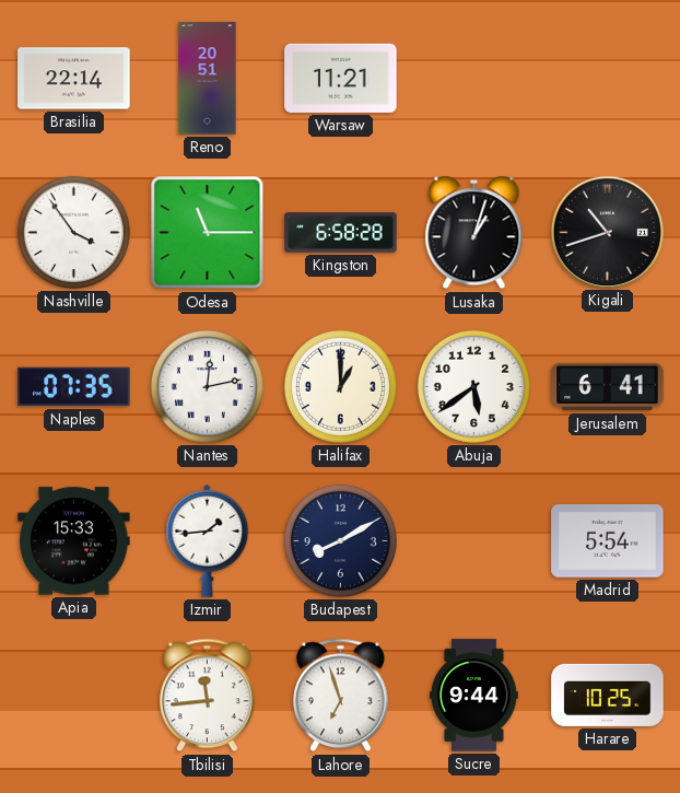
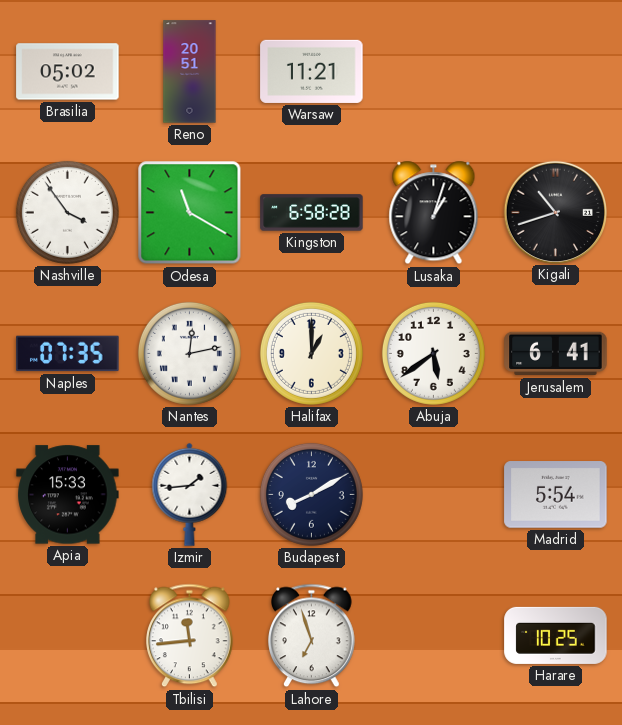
Brasilia: 22:14 -> 05:02
Odesa: 11:15 -> 11:20
Sucre: 9:44 -> none
